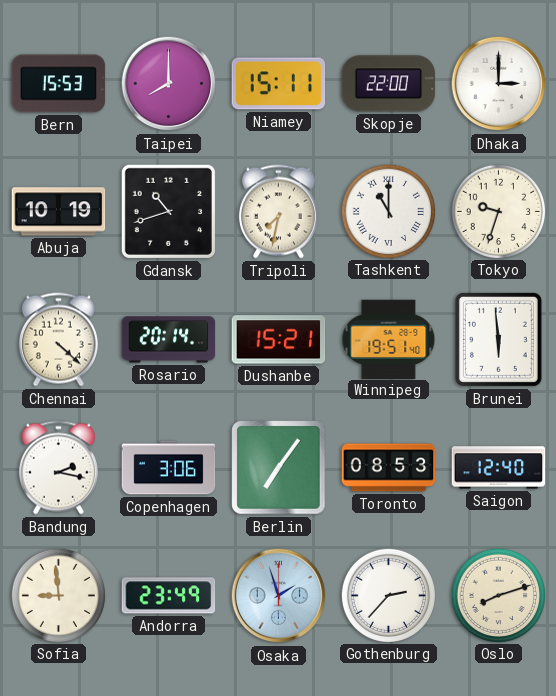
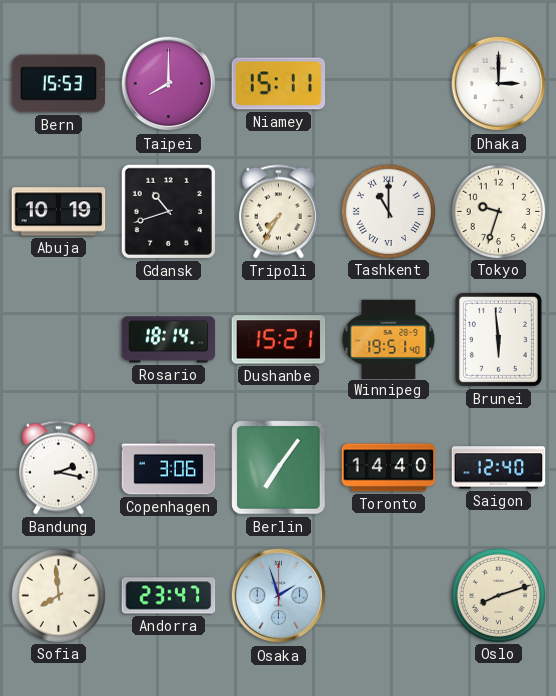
Skopje: 22:00 -> none
Tripoli: 7:32 -> 7:35
Chennai: 4:22 -> none
Rosario: 20:14 -> 18:14
Toronto: 08:53 -> 14:40
Sofia: 8:59 -> 7:59
Andorra: 23:49 -> 23:47
Gothenburg: 2:37 -> none
